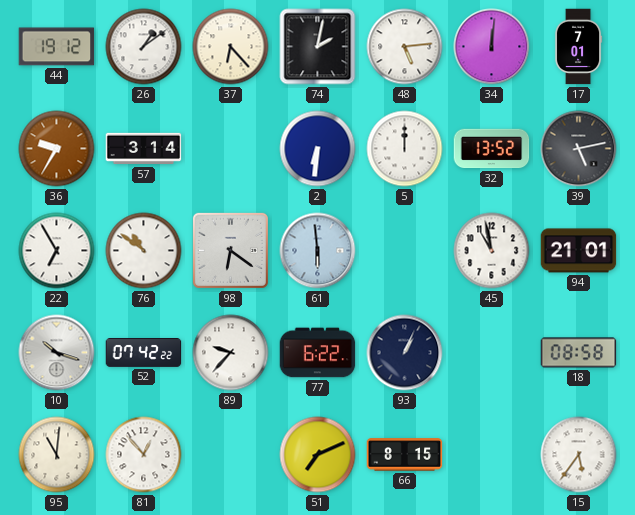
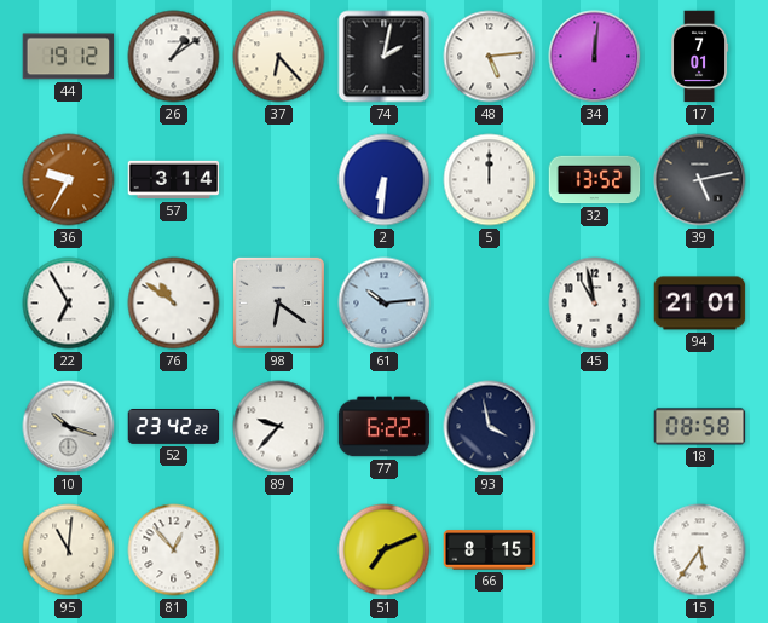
61: 5:59 -> 10:14
52: 07:42 -> 23:42
93: 1:04 -> 3:58
